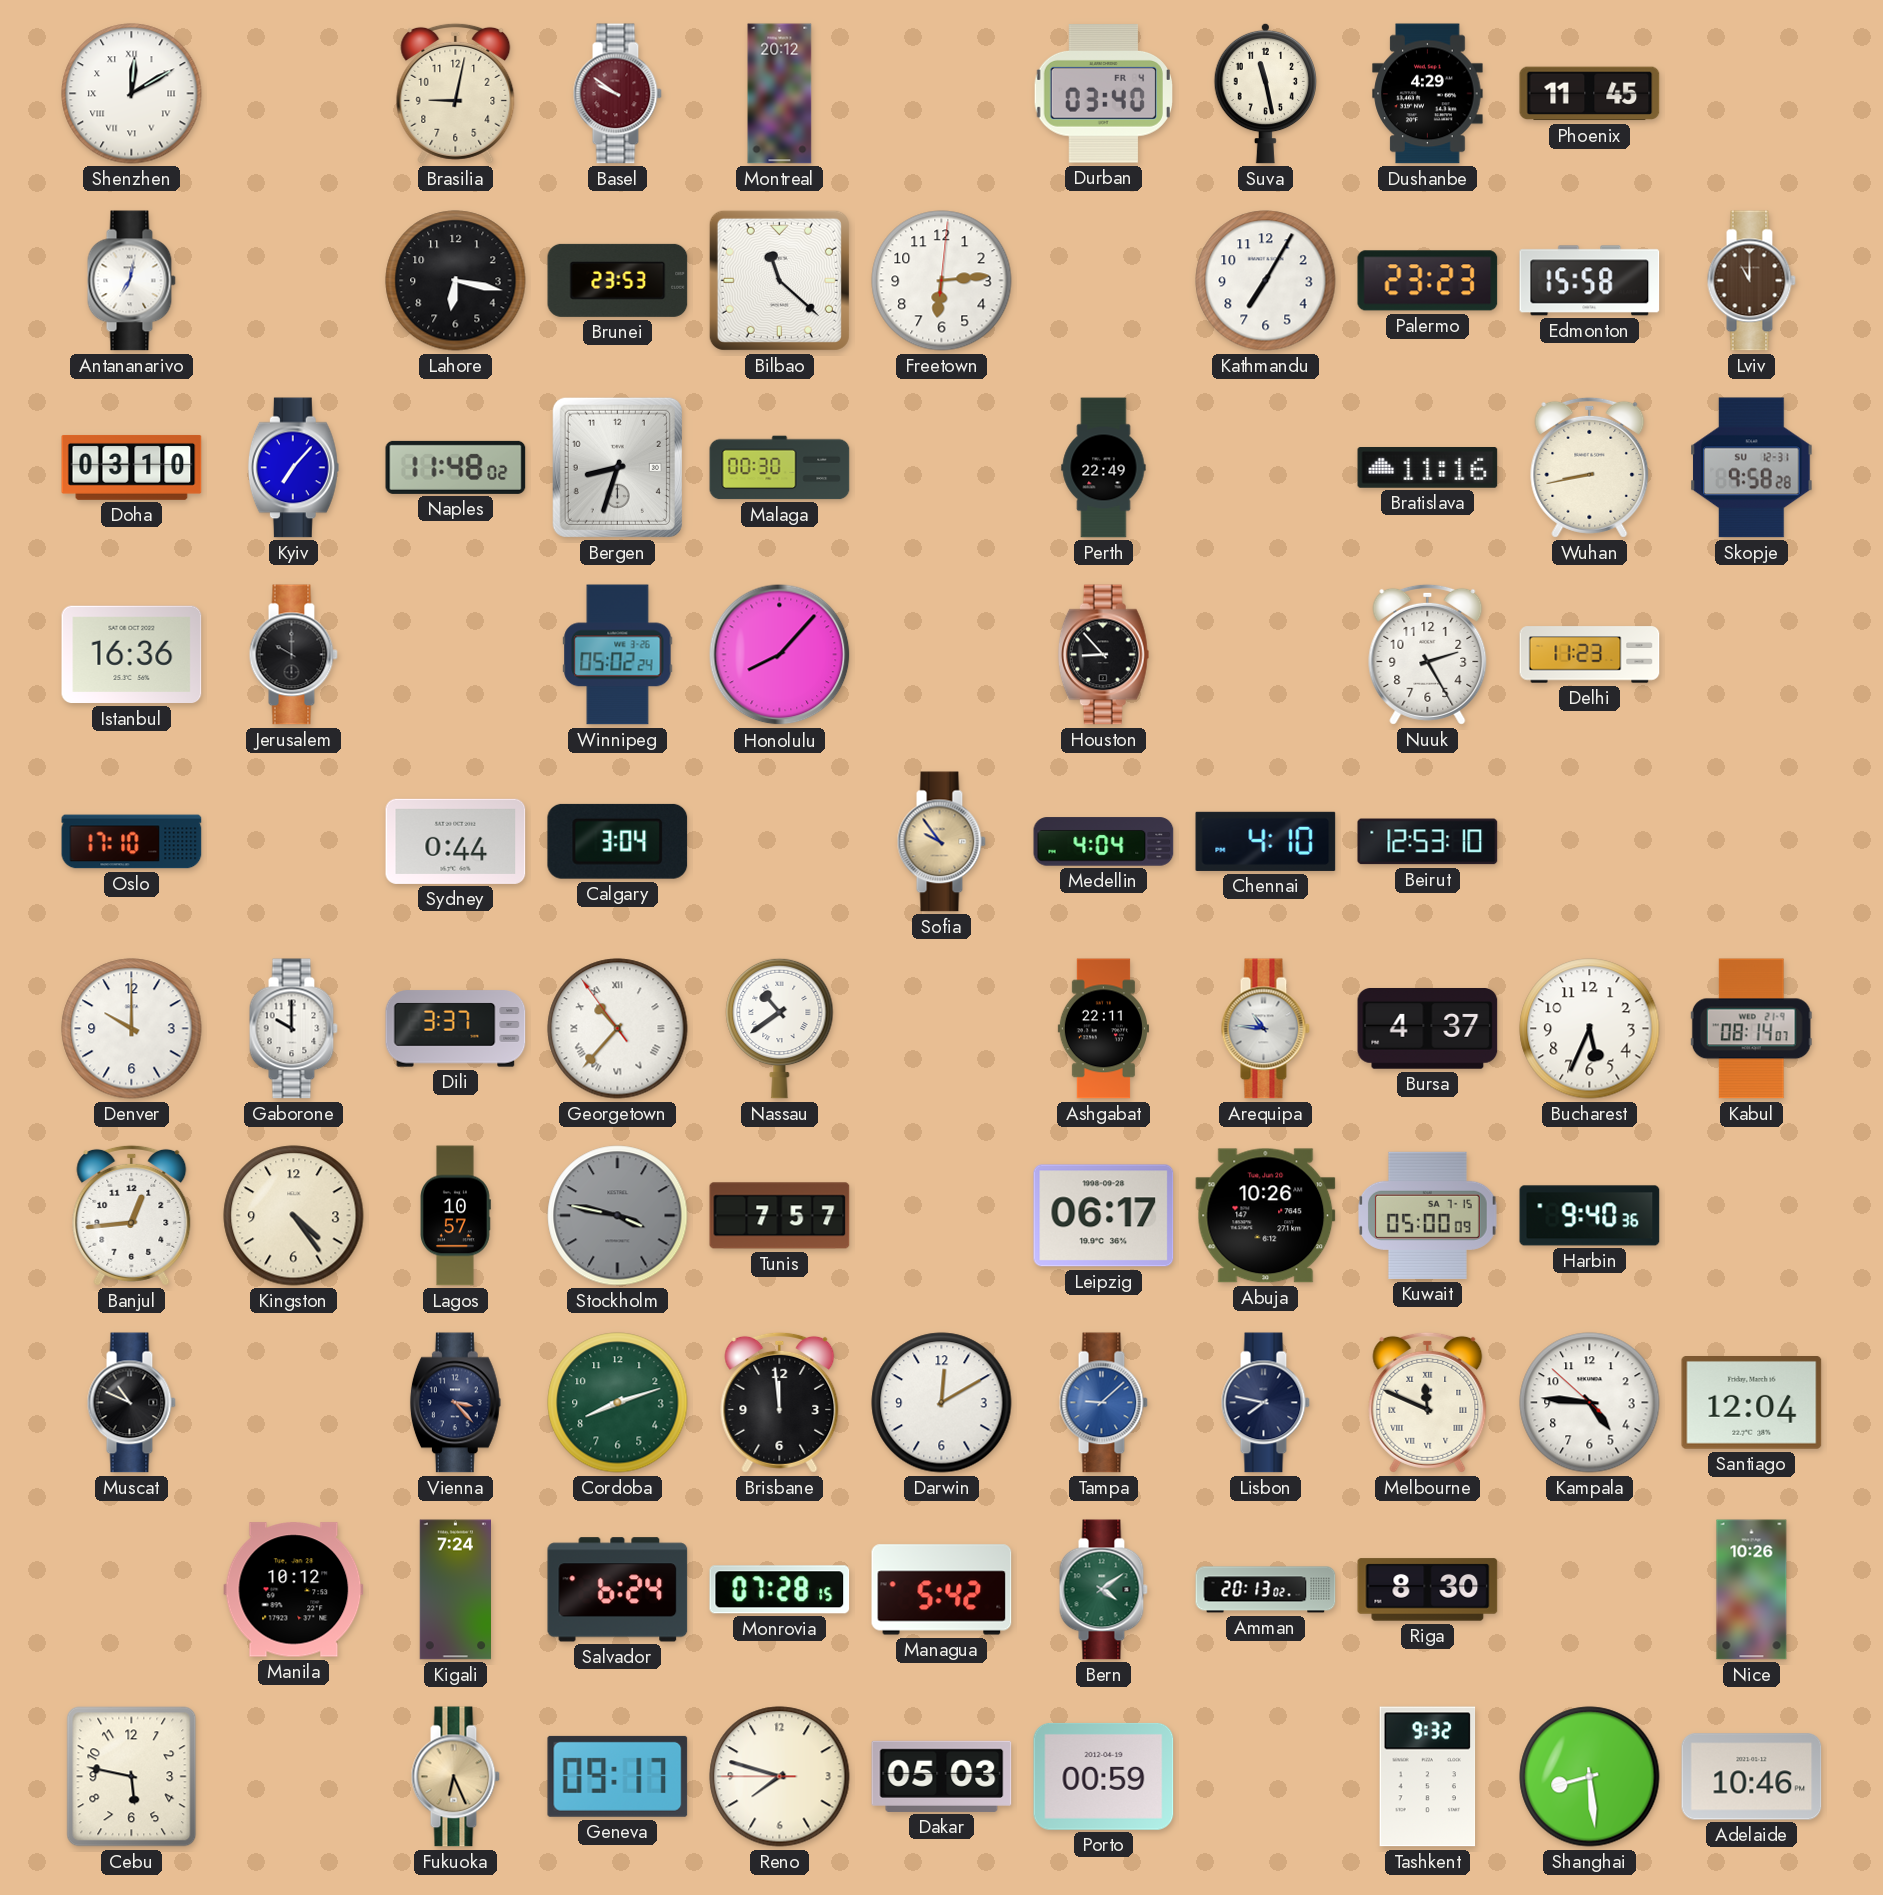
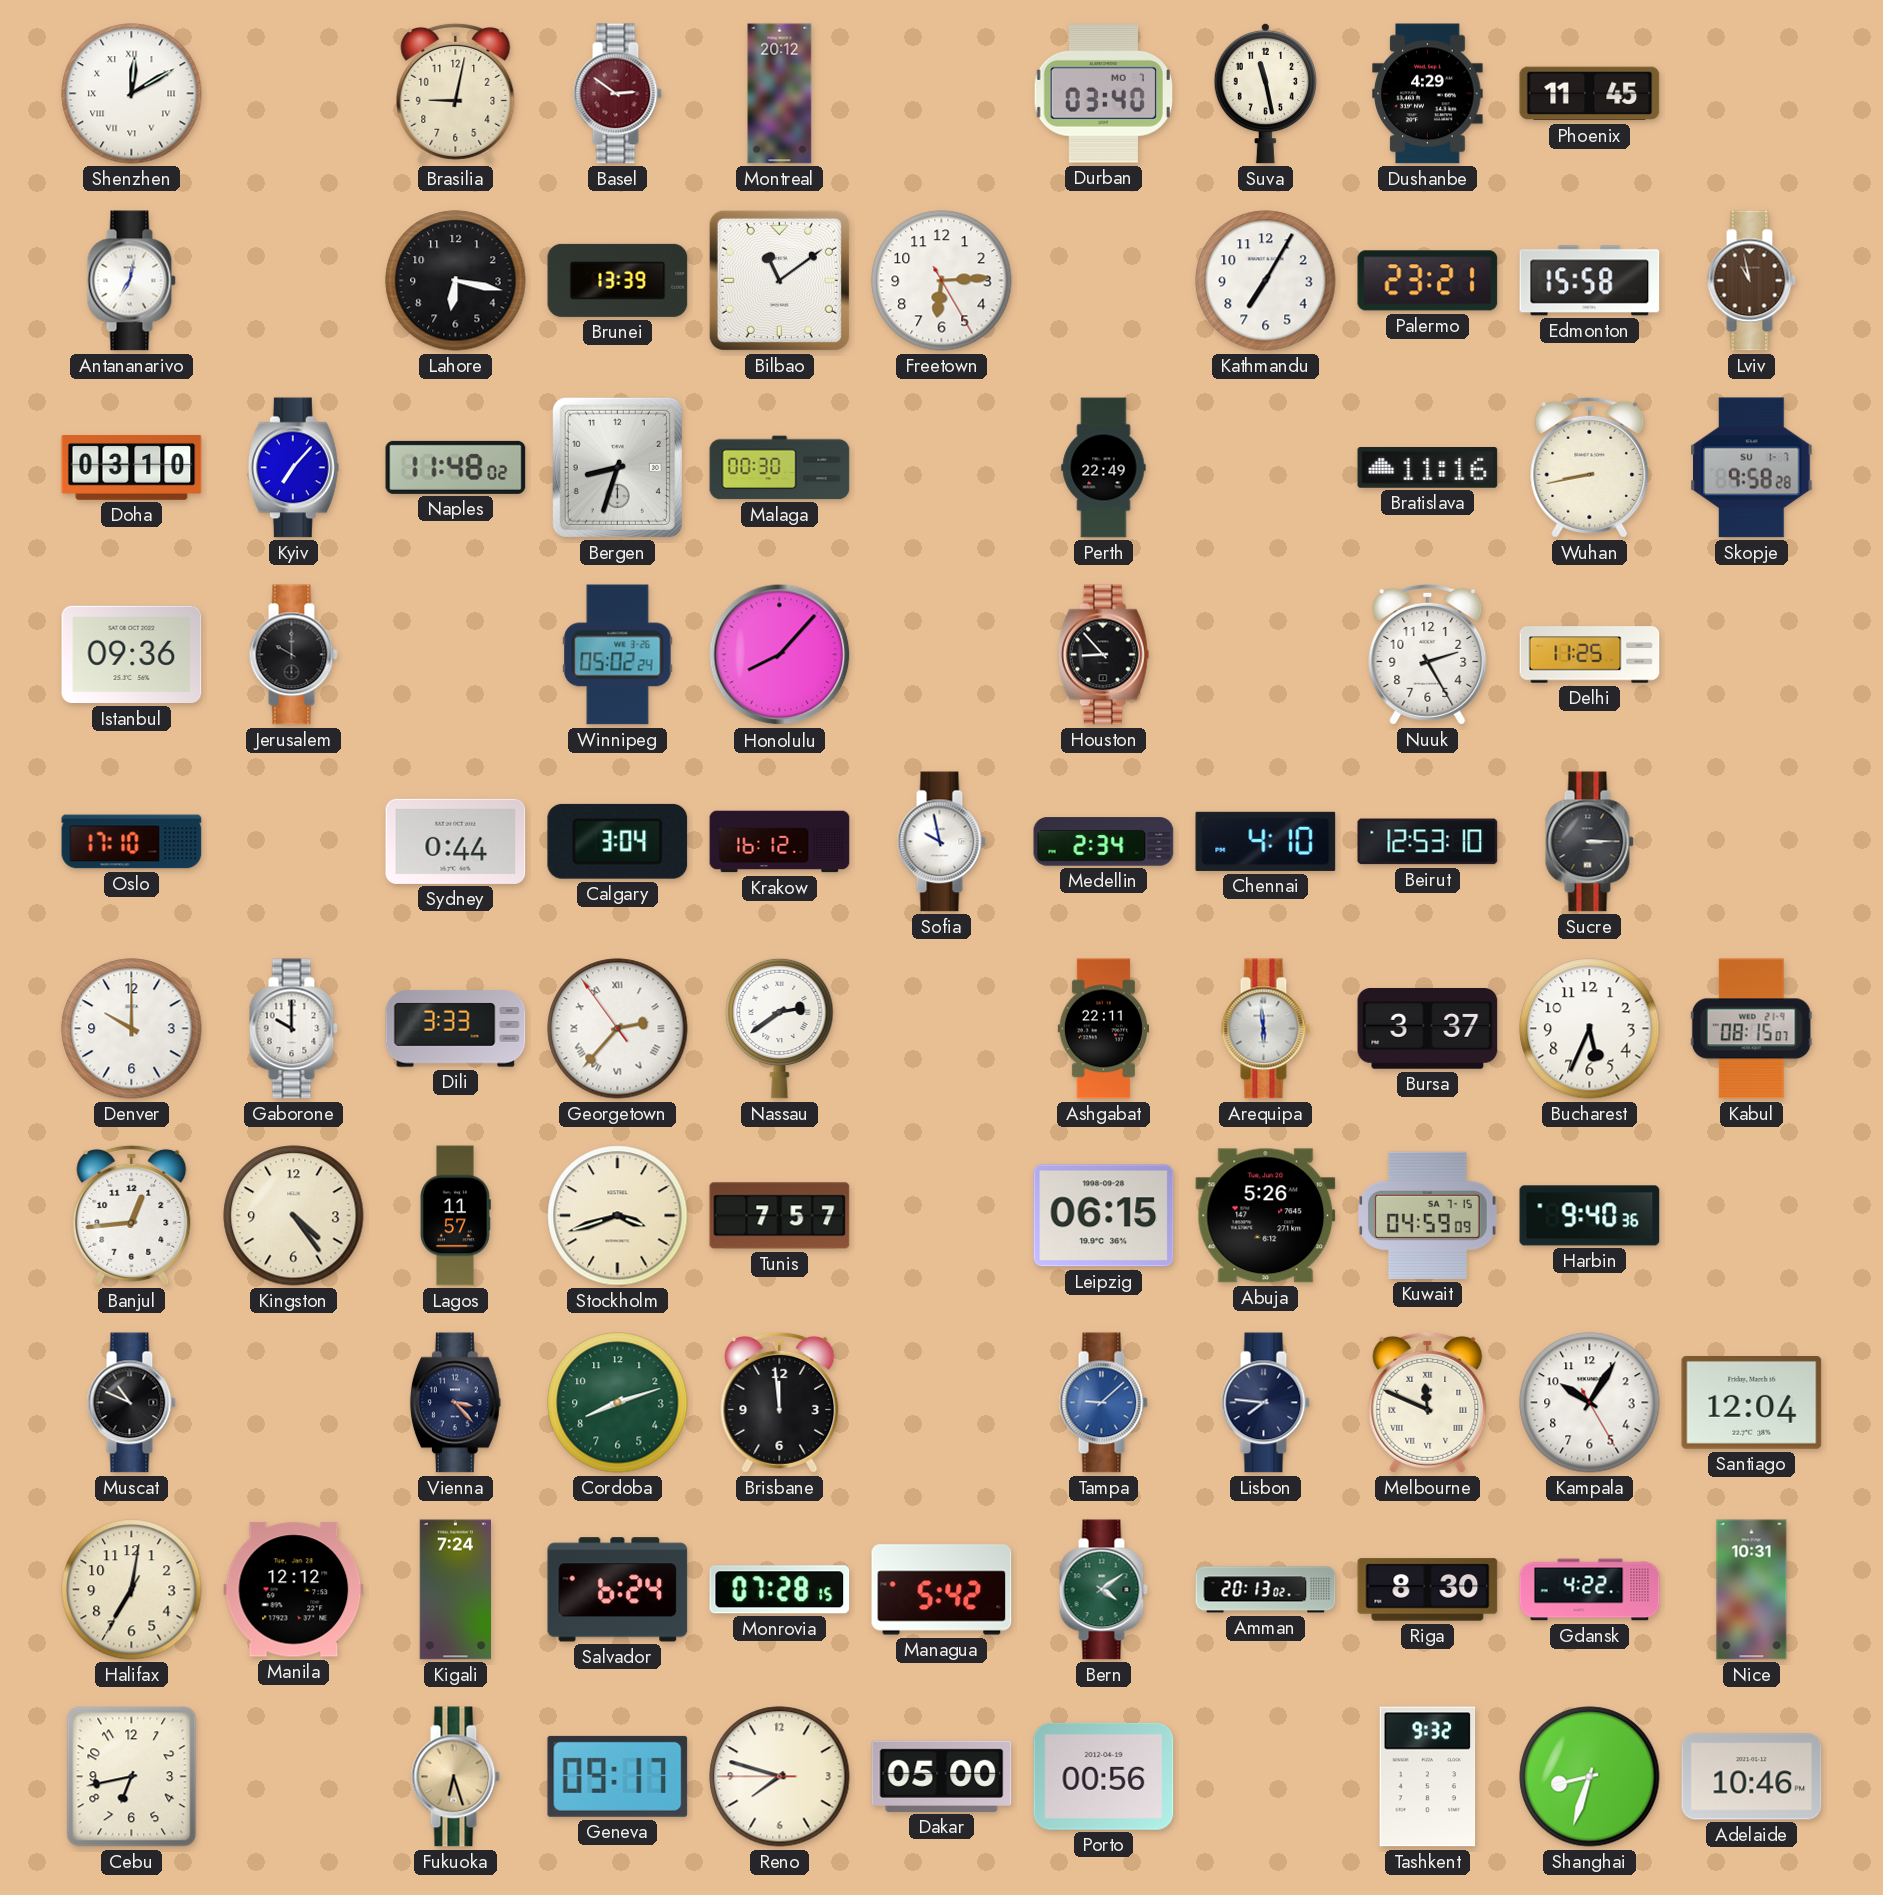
Basel: 9:51 -> 2:51
Durban date: FR 4 -> MO 7
Brunei: 23:53 -> 13:39
Bilbao: 11:22 -> 11:09
Freetown: 6:14:01 -> 6:14:25
Palermo: 23:23 -> 23:21
Lviv: 11:00 -> 10:58
Skopje date: SU 12-31 -> SU 1-7
Istanbul: 16:36 -> 09:36
Delhi: 11:23 -> 11:25
Krakow: none -> 16:12
Sofia: 9:54 -> 9:58
Sofia dial: champagne -> white
Medellin: 4:04 -> 2:34
Sucre: none -> 3:15
Dili: 3:37 -> 3:33
Georgetown: 10:36 -> 2:36
Nassau: 10:39 -> 2:39
Arequipa: 10:46 -> 5:59
Bursa: 4:37 -> 3:37
Kabul: 08:14 -> 08:15
Lagos: 10:57 -> 11:57
Stockholm: 3:47 -> 3:42
Stockholm dial: grey -> cream
Leipzig: 06:17 -> 06:15
Abuja: 10:26 -> 5:26
Kuwait: 05:00 -> 04:59
Darwin: 12:10 -> none
Lisbon: 7:47 -> 7:46
Kampala: 4:45 -> 10:05
Halifax: none -> 7:01
Manila: 10:12 -> 12:12
Gdansk: none -> 4:22
Nice: 10:26 -> 10:31
Cebu: 5:47 -> 6:43
Fukuoka: 6:26 -> 6:27
Dakar: 05:03 -> 05:00
Porto: 00:59 -> 00:56
Shanghai: 8:29 -> 8:33
